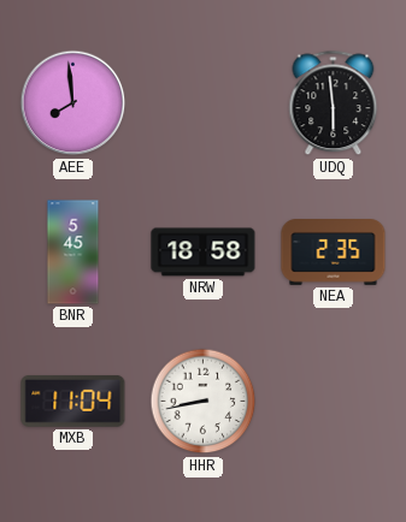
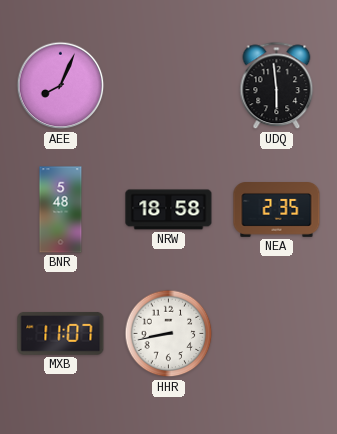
AEE: 7:59 -> 8:04
BNR: 5:45 -> 5:48
MXB: 11:04 -> 11:07
